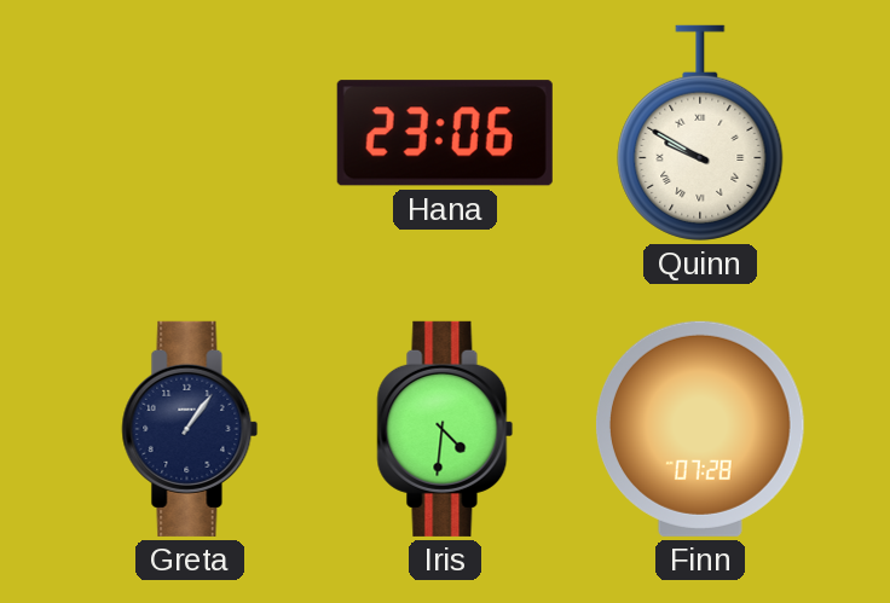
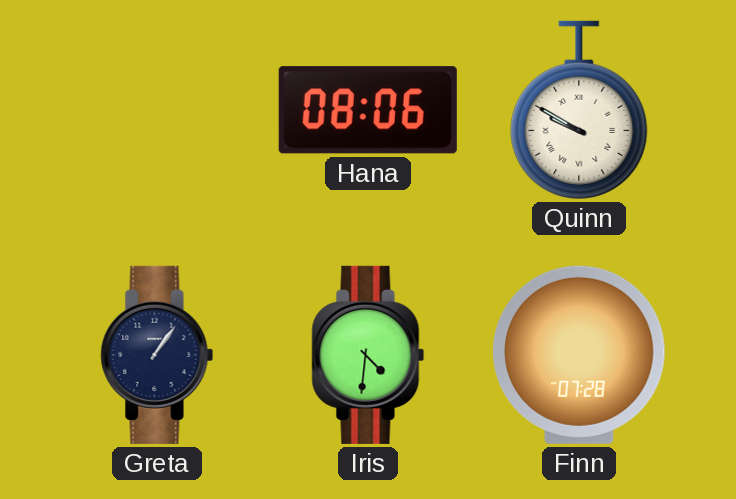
Hana: 23:06 -> 08:06
